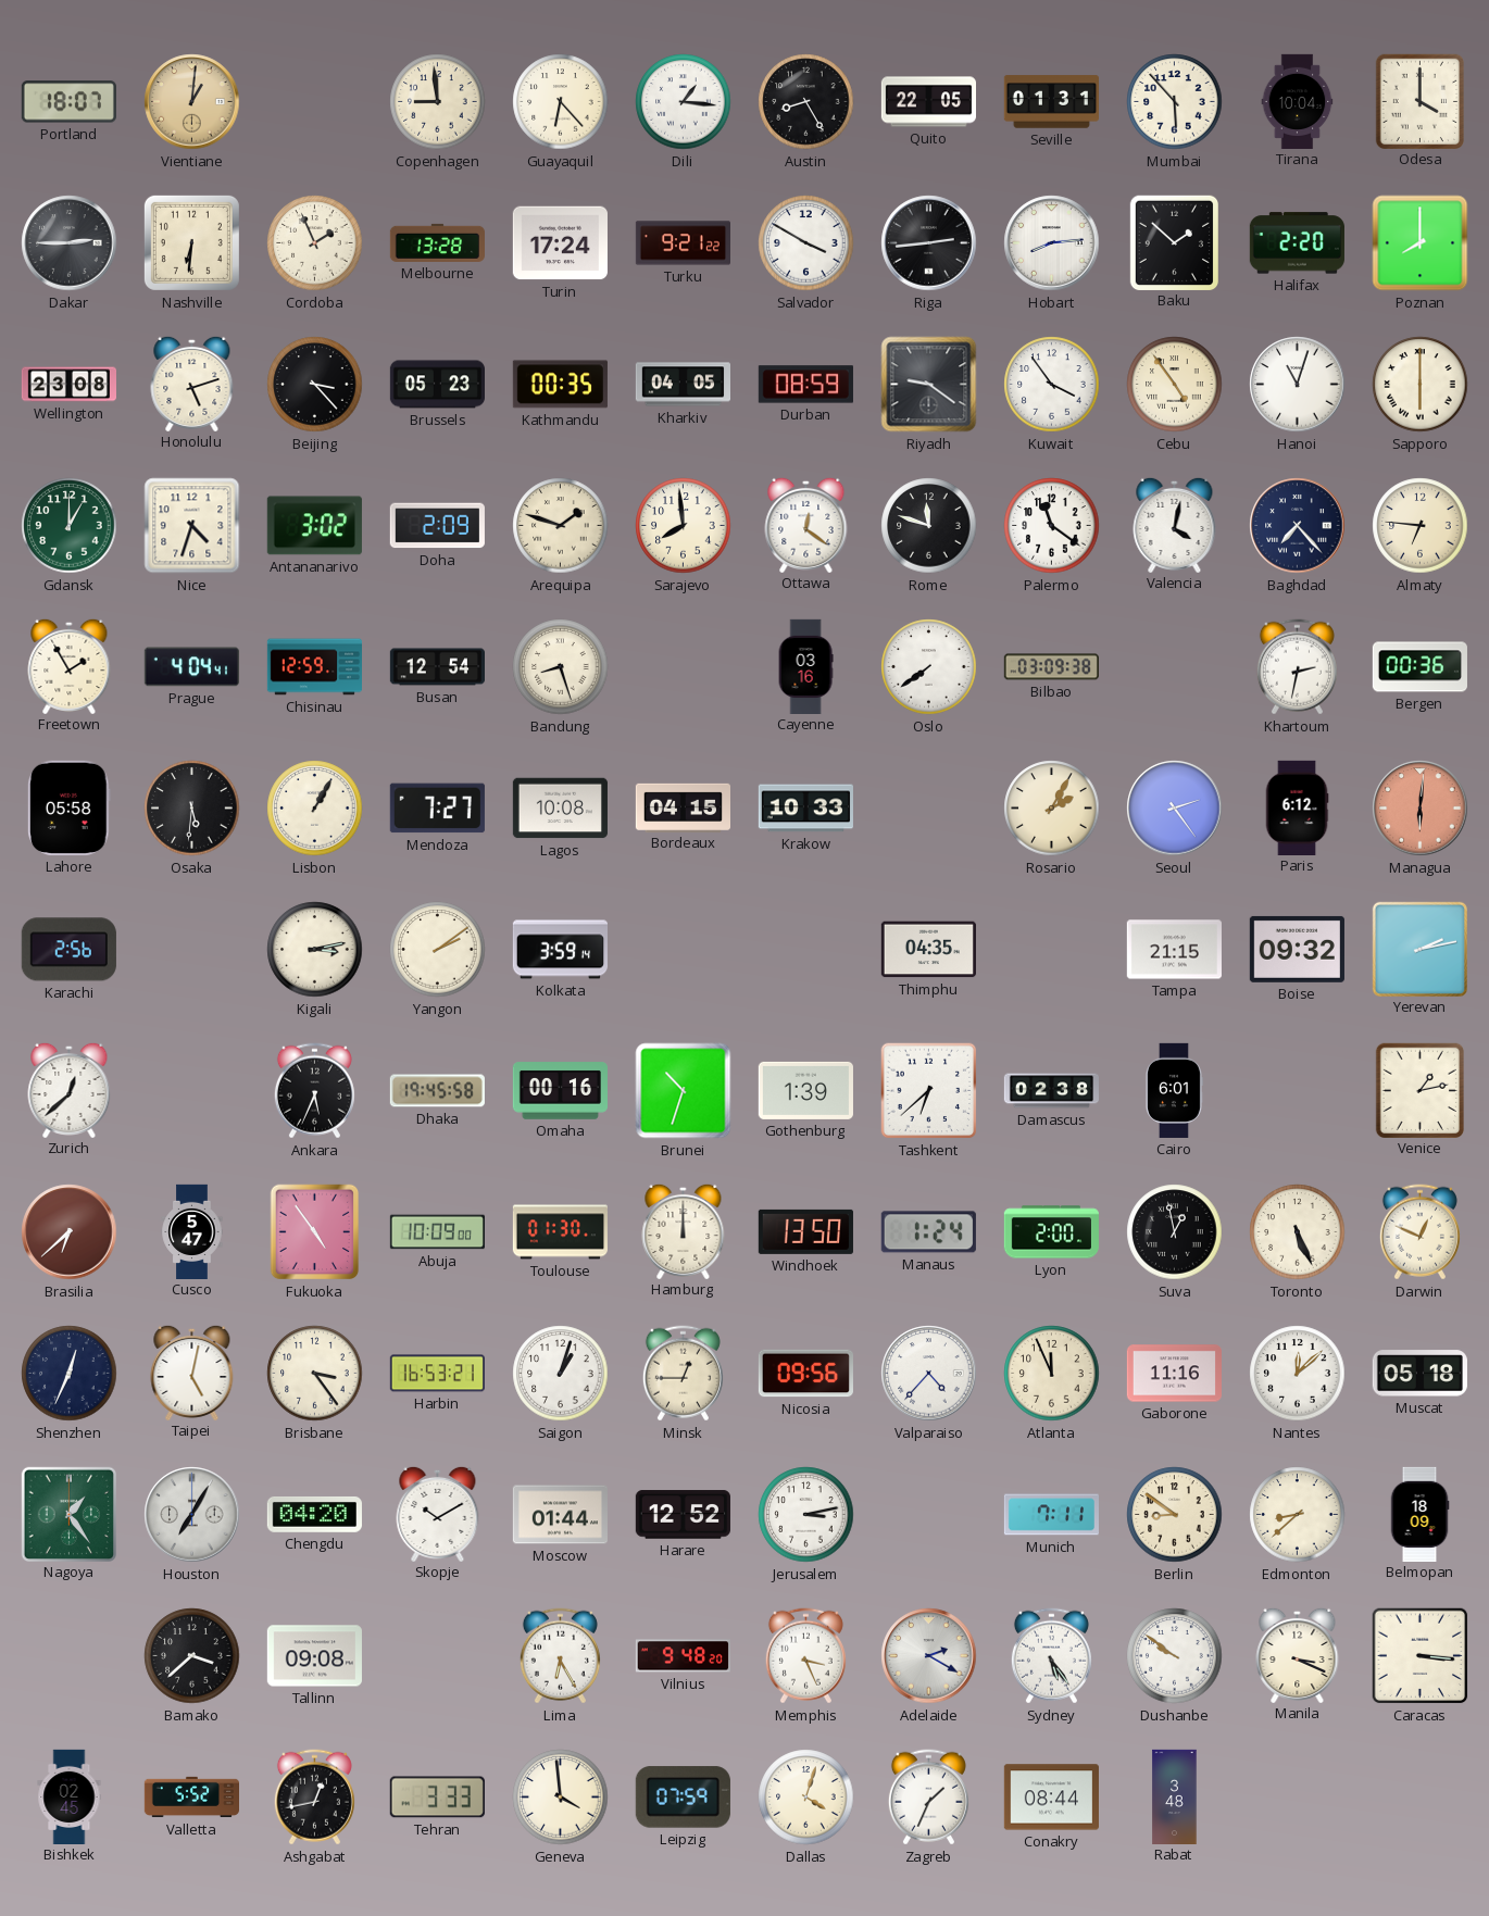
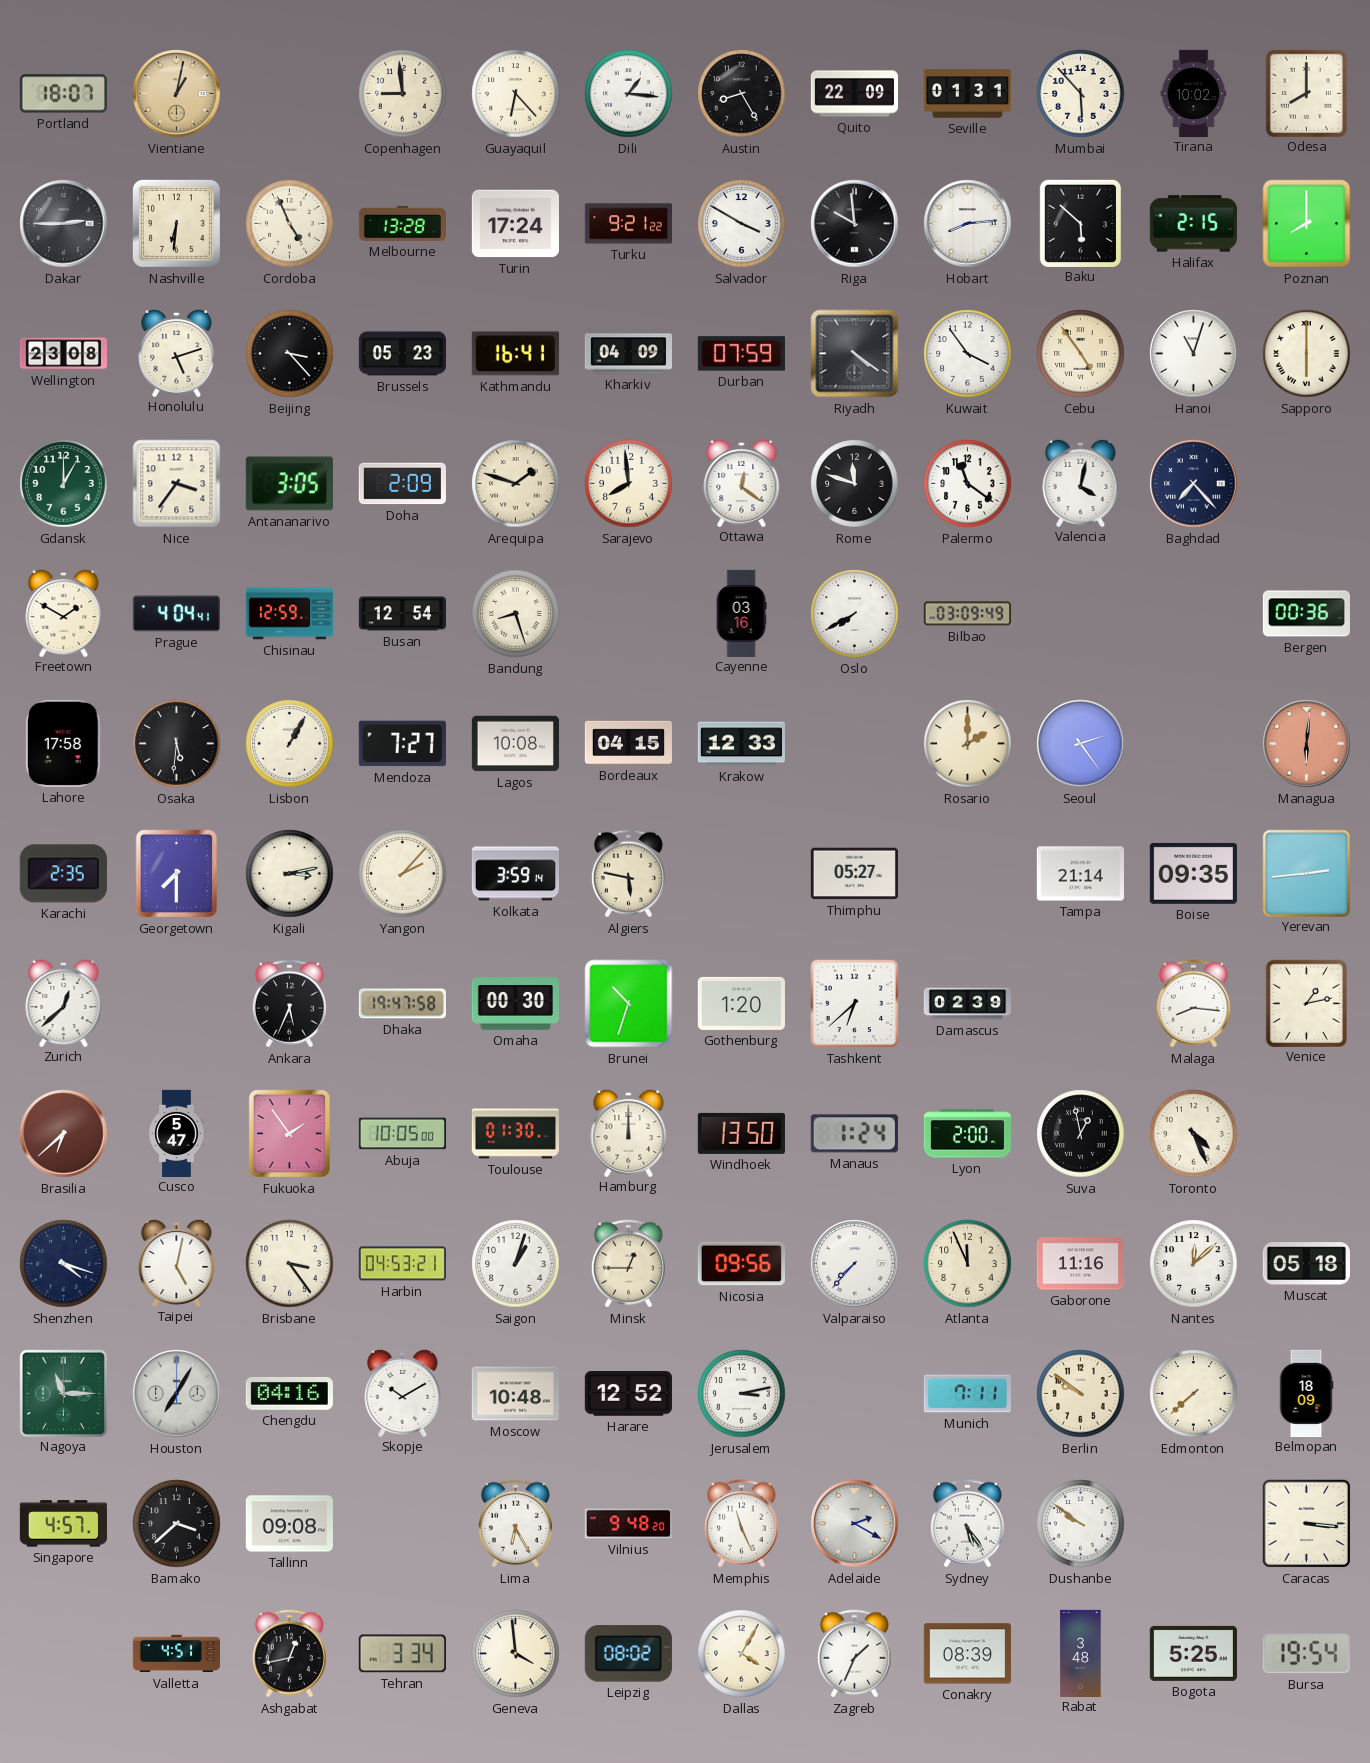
Vientiane: 1:01 -> 1:02
Quito: 22:05 -> 22:09
Tirana: 10:04 -> 10:02
Odesa: 4:00 -> 8:00
Cordoba: 1:56 -> 4:56
Riga: 2:44 -> 9:59
Baku: 1:52 -> 5:52
Halifax: 2:20 -> 2:15
Kathmandu: 00:35 -> 16:41
Kharkiv: 04:05 -> 04:09
Durban: 08:59 -> 07:59
Riyadh: 9:21 -> 4:21
Nice: 4:33 -> 3:36
Antananarivo: 3:02 -> 3:05
Almaty: 6:46 -> none
Freetown: 1:55 -> 1:50
Oslo: 7:39 -> 7:40
Bilbao: 03:09:38 -> 03:09:49
Khartoum: 2:32 -> none
Lahore: 05:58 -> 17:58
Krakow: 10:33 -> 12:33
Rosario: 2:05 -> 2:00
Paris: 6:12 -> none
Karachi: 2:56 -> 2:35
Georgetown: none -> 7:30
Yangon: 2:09 -> 2:07
Algiers: none -> 5:47
Thimphu: 04:35 -> 05:27
Tampa: 21:15 -> 21:14
Boise: 09:32 -> 09:35
Yerevan: 2:13 -> 2:44
Dhaka: 19:45 -> 19:47
Omaha: 00:16 -> 00:30
Gothenburg: 1:39 -> 1:20
Damascus: 02:38 -> 02:39
Cairo: 6:01 -> none
Malaga: none -> 8:16
Fukuoka: 4:54 -> 1:54
Abuja: 10:09 -> 10:05
Toronto: 5:26 -> 4:26
Darwin: 12:49 -> none
Shenzhen: 12:34 -> 4:18
Harbin: 16:53 -> 04:53
Valparaiso: 4:37 -> 7:37
Nagoya: 1:24 -> 11:15
Chengdu: 04:20 -> 04:16
Moscow: 01:44 -> 10:48
Berlin: 8:51 -> 9:51
Edmonton: 8:38 -> 7:38
Singapore: none -> 4:57
Memphis: 3:26 -> 11:26
Manila: 3:19 -> none
Bishkek: 02:45 -> none
Valletta: 5:52 -> 4:51
Tehran: 3:33 -> 3:34
Leipzig: 07:59 -> 08:02
Dallas: 4:03 -> 4:05
Conakry: 08:44 -> 08:39
Bogota: none -> 5:25
Bursa: none -> 19:54
